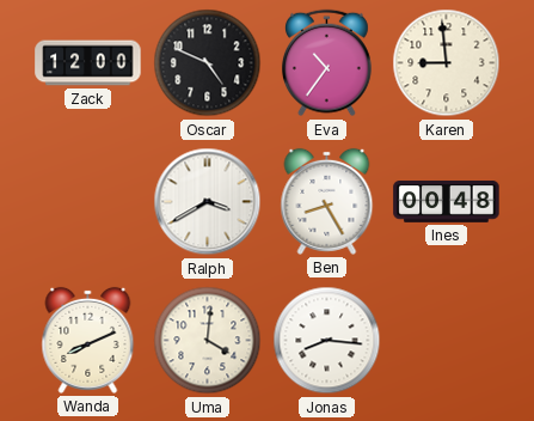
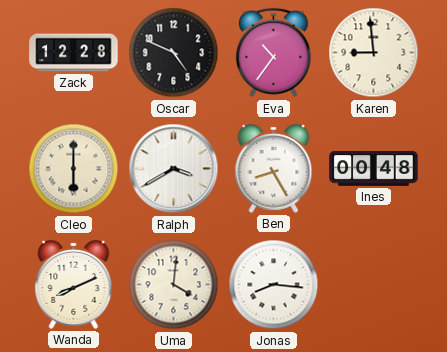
Zack: 12:00 -> 12:28
Cleo: none -> 6:00
